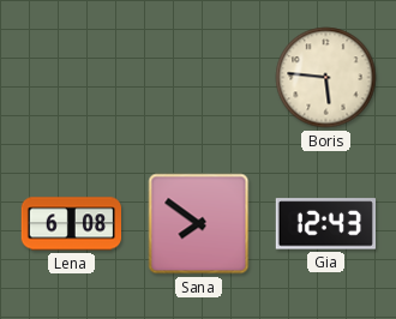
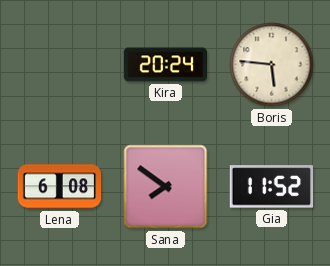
Kira: none -> 20:24
Gia: 12:43 -> 11:52
